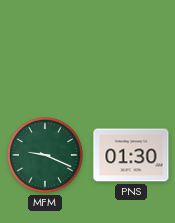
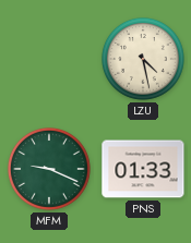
LZU: none -> 4:28
PNS: 01:30 -> 01:33
